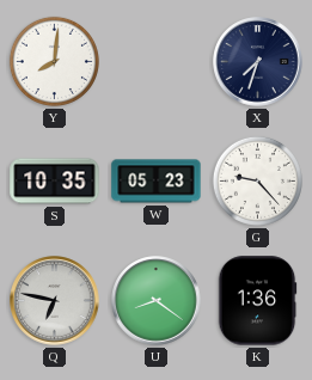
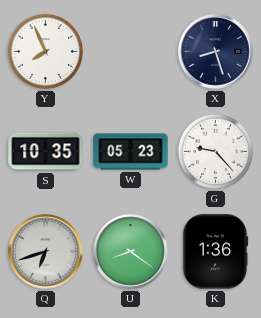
Y: 8:01 -> 7:56
X: 7:33 -> 8:27
Q: 6:47 -> 6:42
